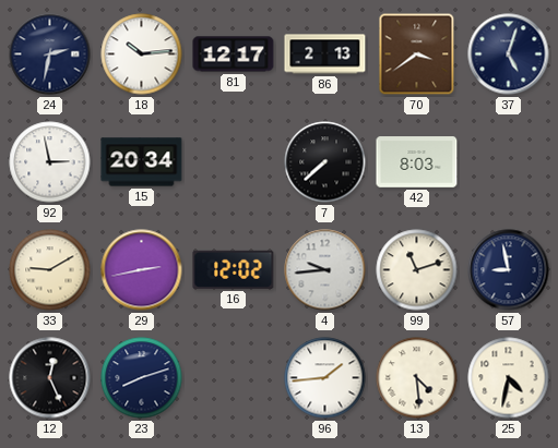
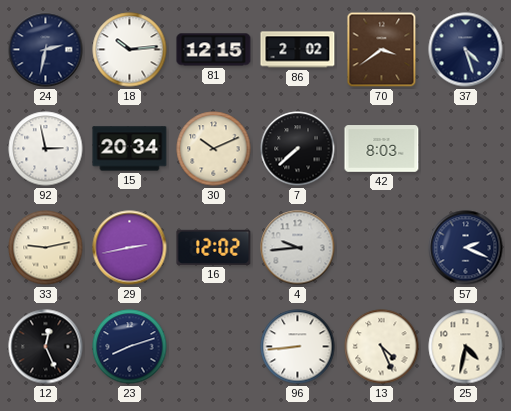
81: 12:17 -> 12:15
86: 2:13 -> 2:02
37: 5:03 -> 4:27
30: none -> 10:11
33: 9:10 -> 9:13
99: 11:12 -> none
57: 8:58 -> 2:19
96: 1:44 -> 8:44
13: 4:29 -> 4:26
